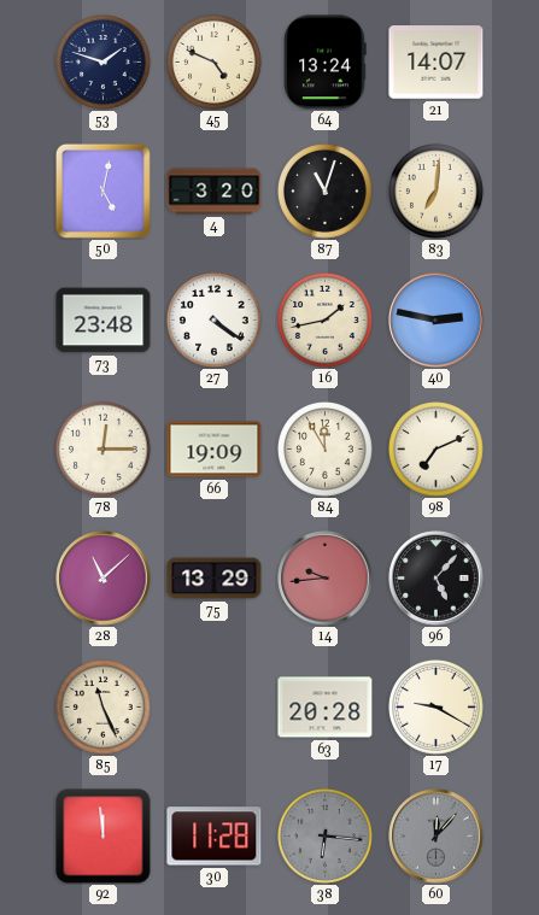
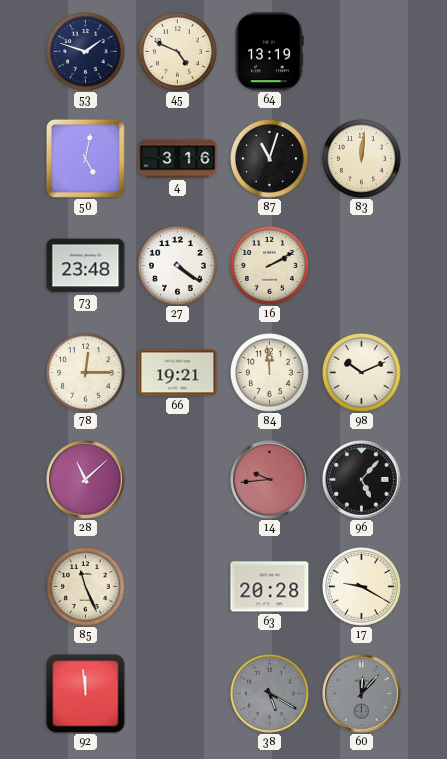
64: 13:24 -> 13:19
21: 14:07 -> none
4: 3:20 -> 3:16
83: 7:01 -> 12:01
16: 1:43 -> 2:10
40: 2:47 -> none
66: 19:09 -> 19:21
84: 11:55 -> 11:59
98: 7:11 -> 10:11
75: 13:29 -> none
30: 11:28 -> none
38: 6:16 -> 5:20
